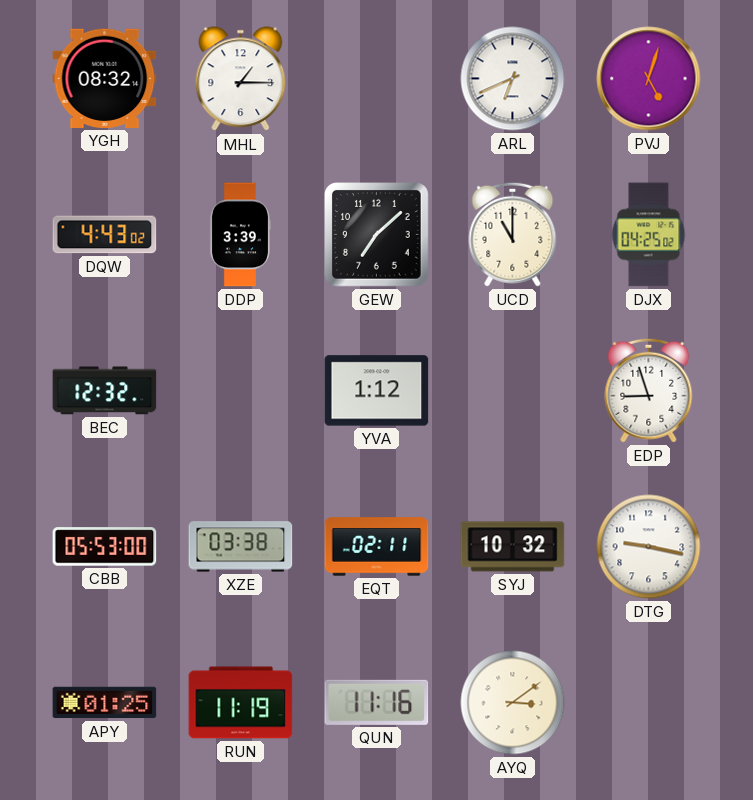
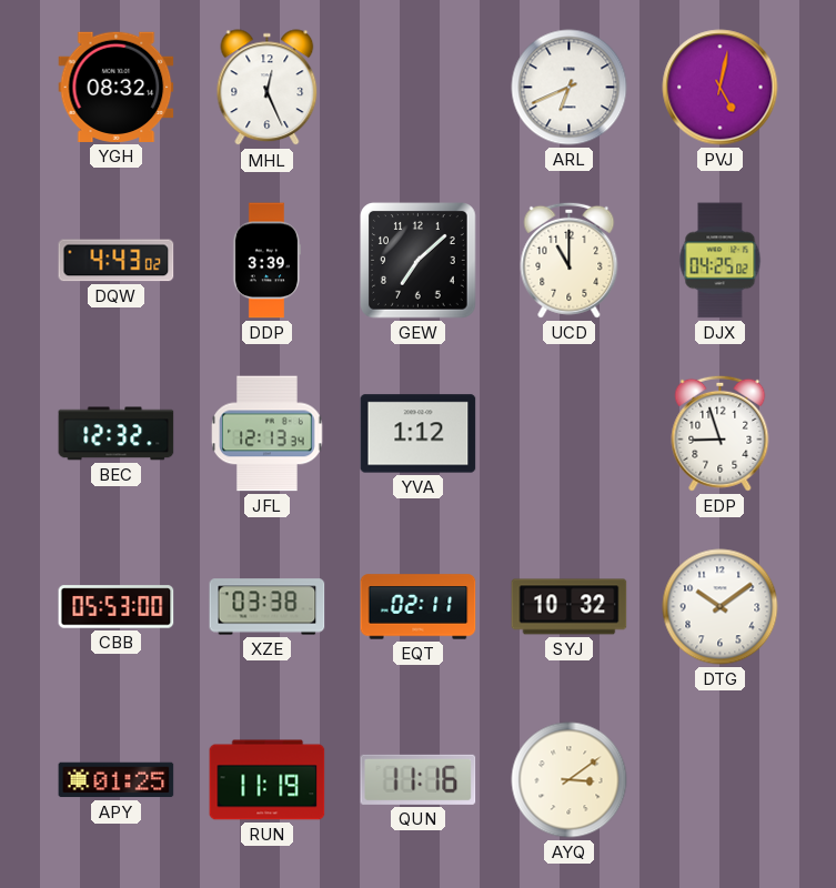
MHL: 1:15 -> 12:26
PVJ: 5:03 -> 5:02
JFL: none -> 12:13
DTG: 9:17 -> 10:09
